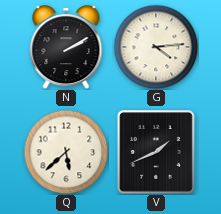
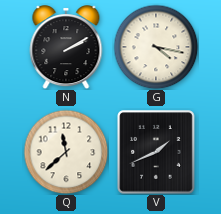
G: 4:14 -> 4:17
Q: 5:38 -> 11:38
